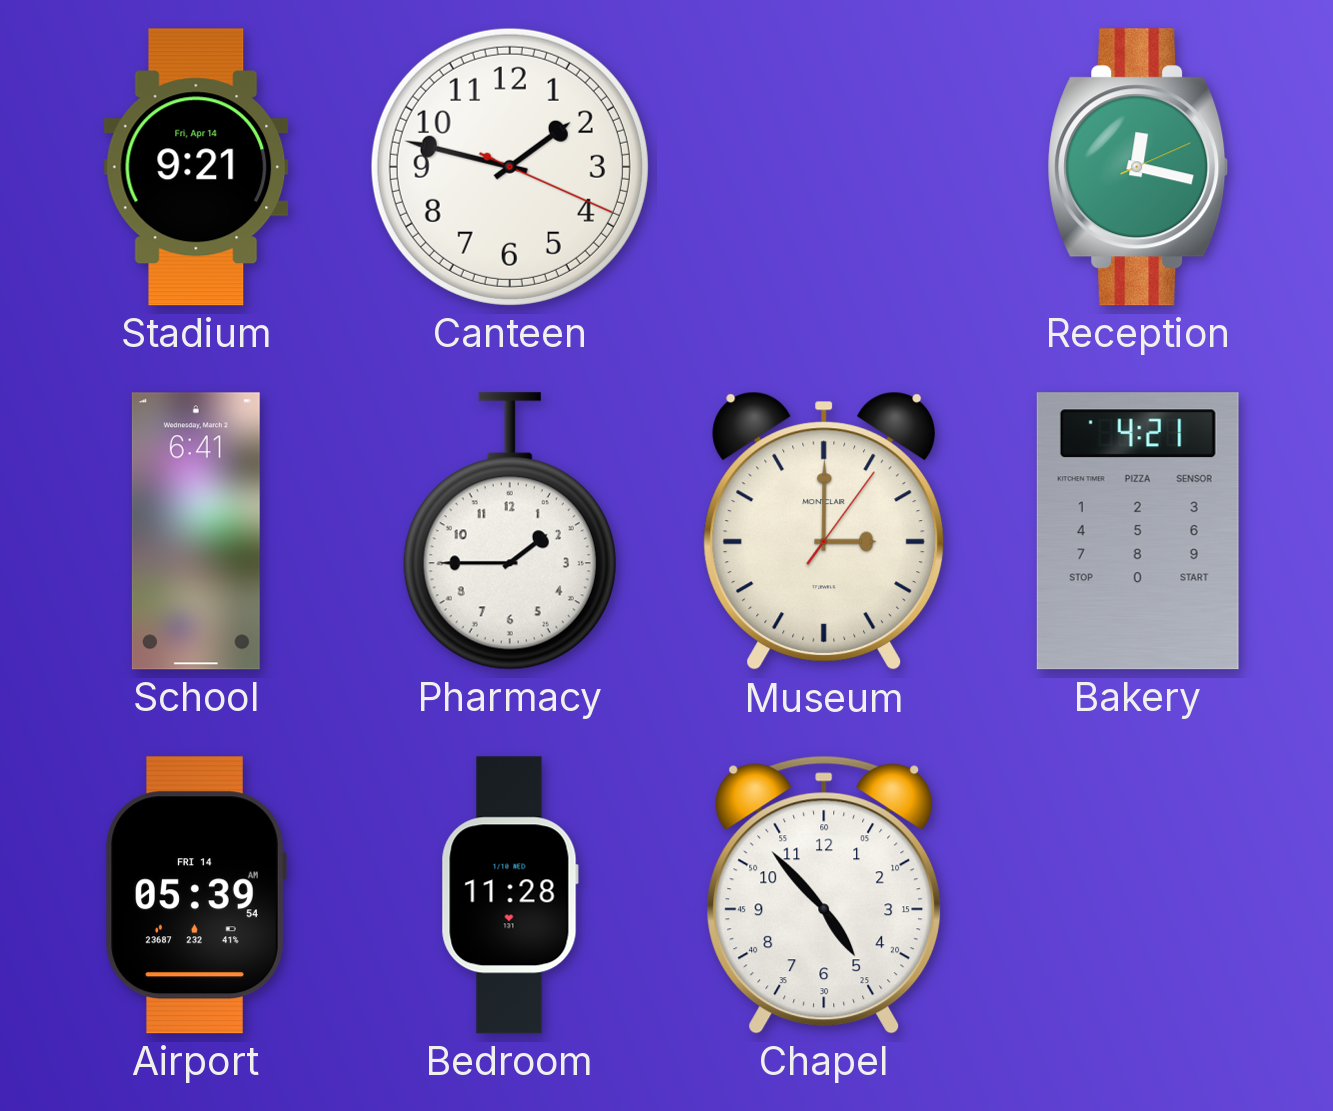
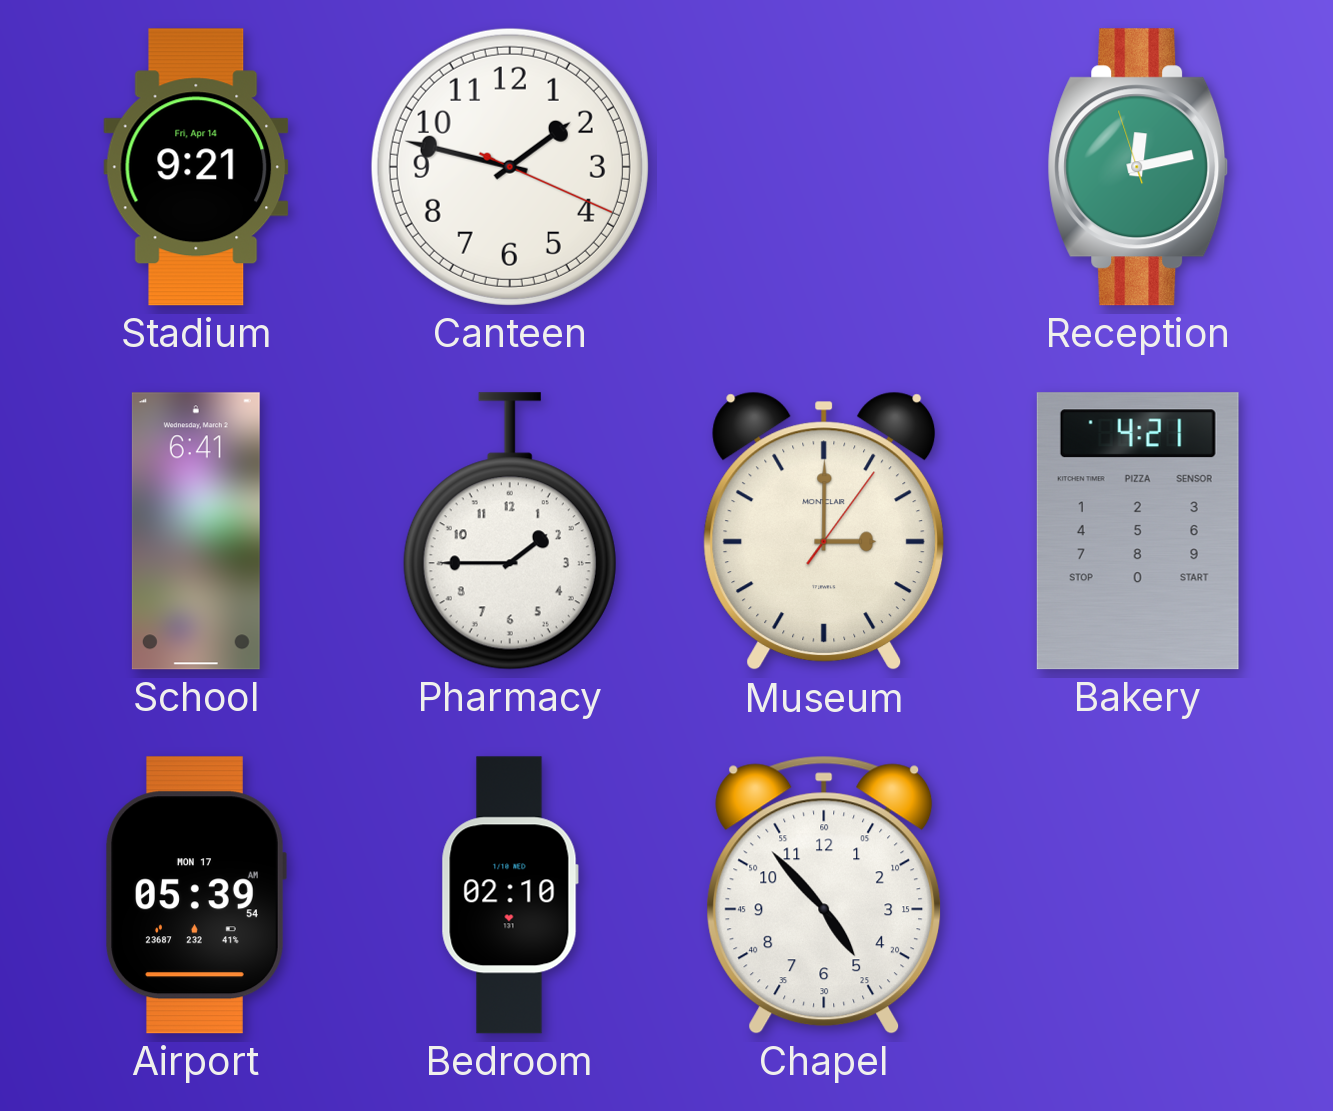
Reception: 12:17 -> 12:12
Airport date: FRI 14 -> MON 17
Bedroom: 11:28 -> 02:10
